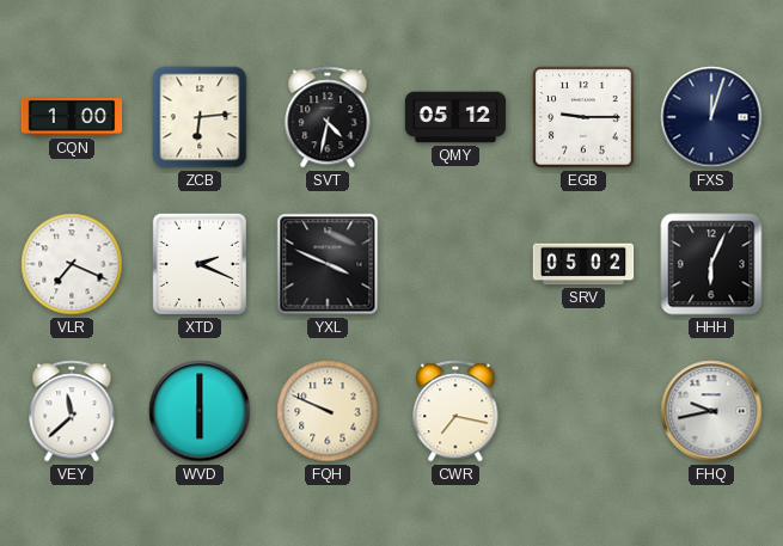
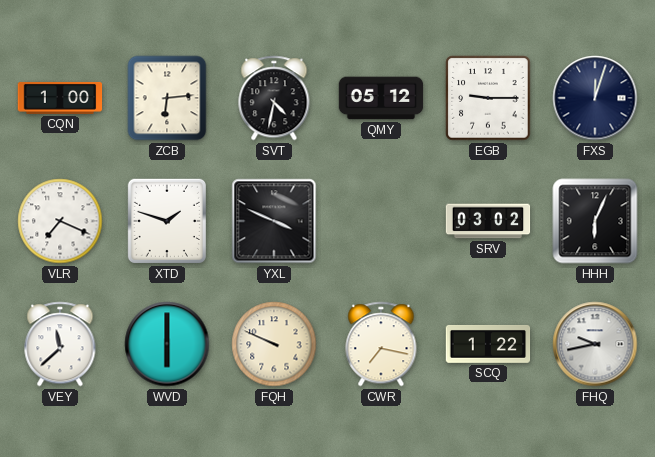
XTD: 2:19 -> 1:48
SRV: 05:02 -> 03:02
SCQ: none -> 1:22
